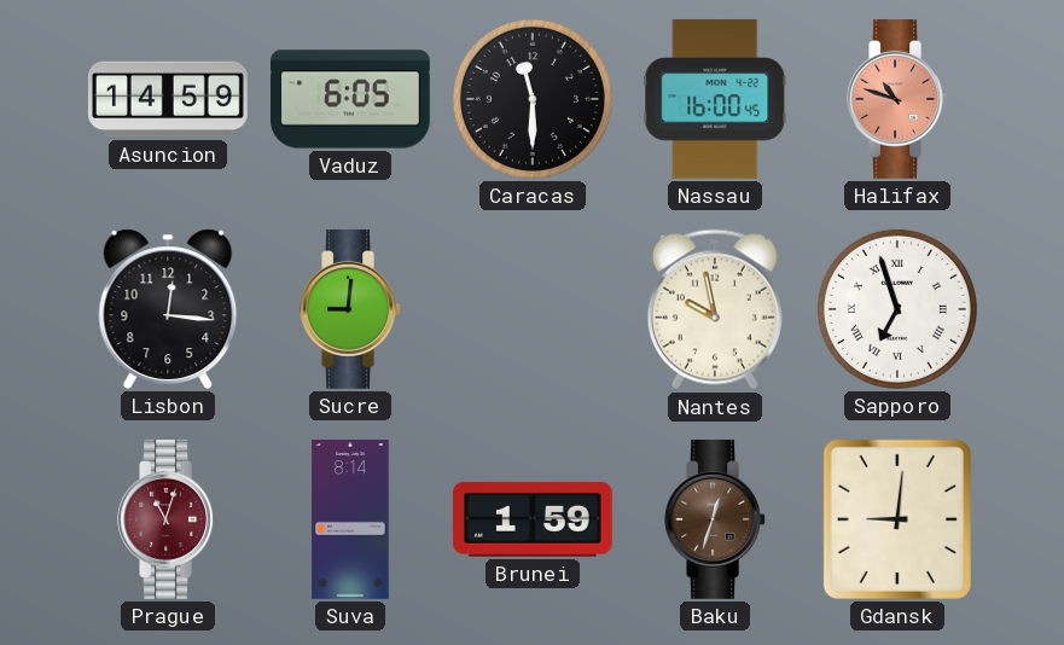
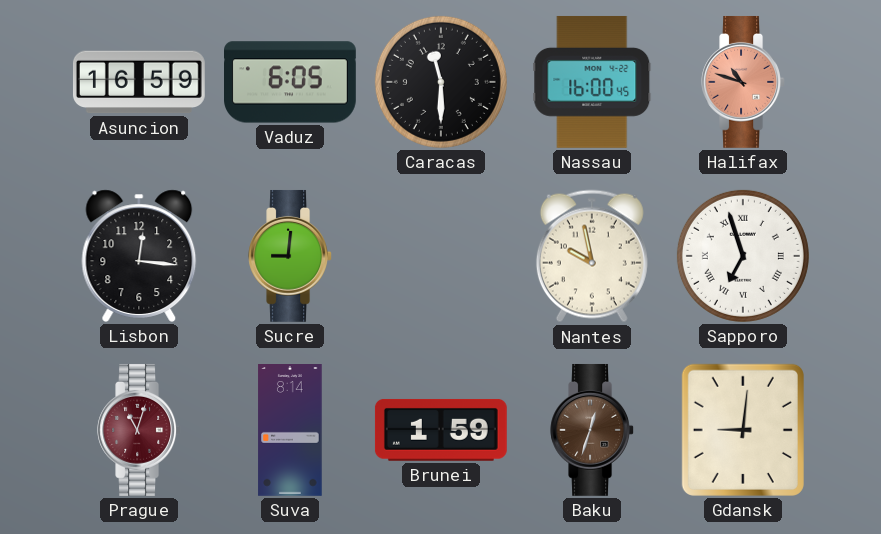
Asuncion: 14:59 -> 16:59
